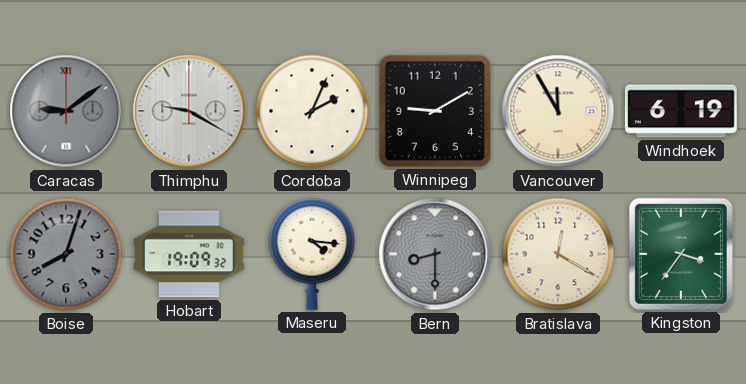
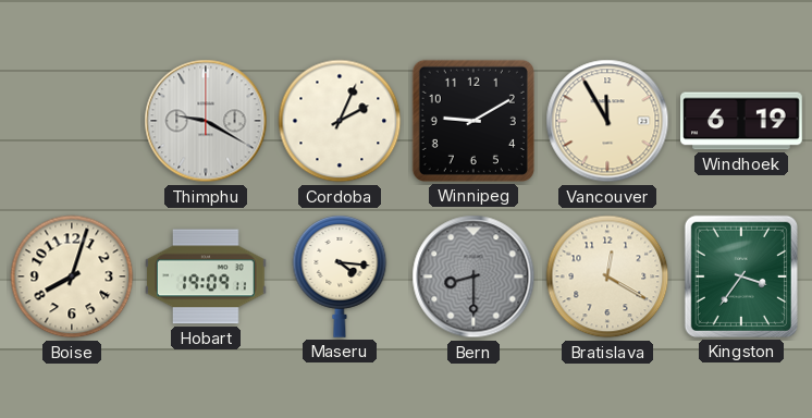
Caracas: 9:09 -> none
Boise dial: grey -> cream
Hobart: 19:09:32 -> 19:09:11
